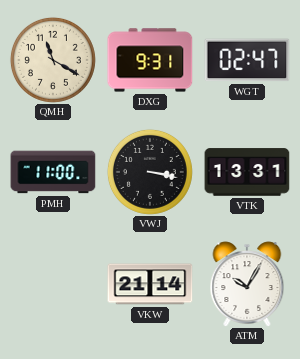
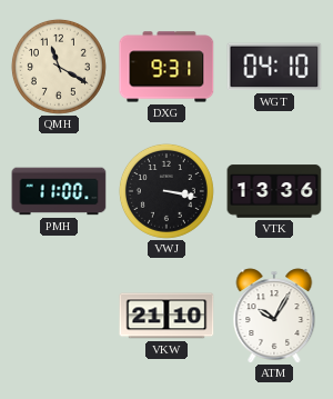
WGT: 02:47 -> 04:10
VTK: 13:31 -> 13:36
VKW: 21:14 -> 21:10
